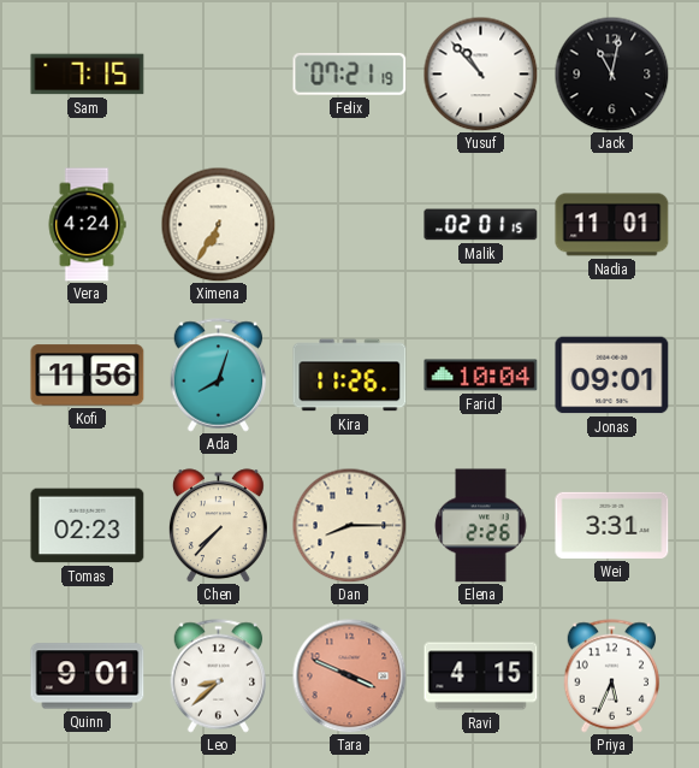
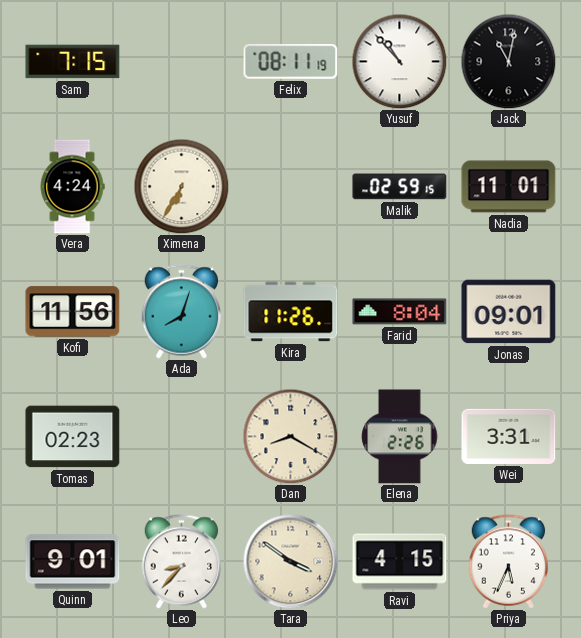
Felix: 07:21 -> 08:11
Malik: 02:01 -> 02:59
Farid: 10:04 -> 8:04
Chen: 7:37 -> none
Dan: 8:15 -> 8:20
Leo: 8:38 -> 8:37
Tara: 3:49 -> 3:51
Tara dial: salmon -> cream
